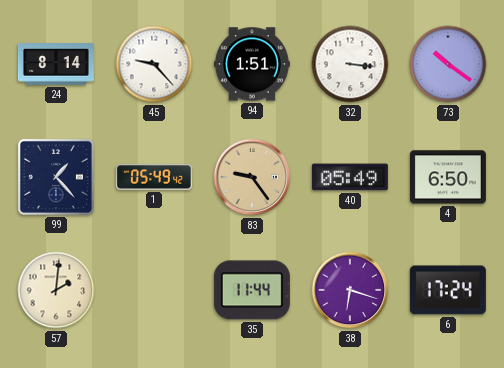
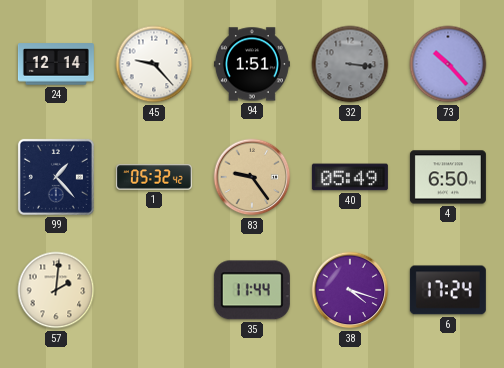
24: 8:14 -> 12:14
32 dial: white -> grey
73: 10:21 -> 10:23
1: 05:49 -> 05:32
38: 6:18 -> 4:18
